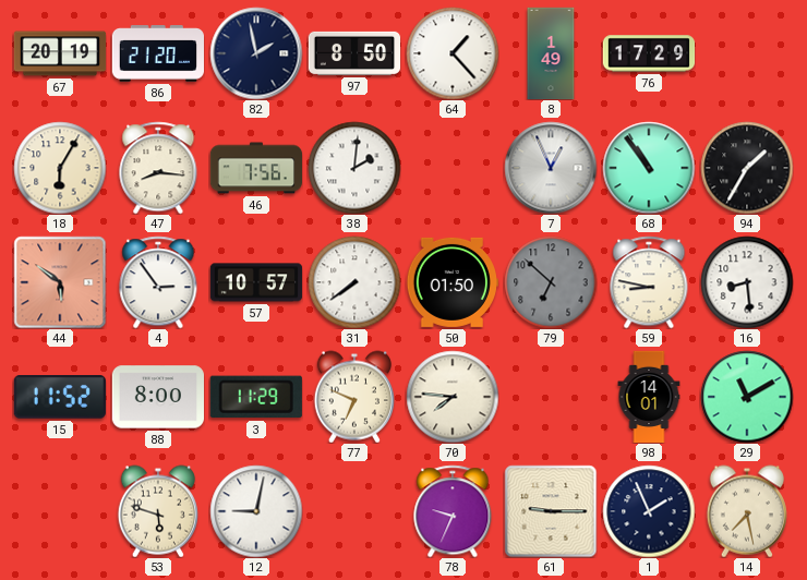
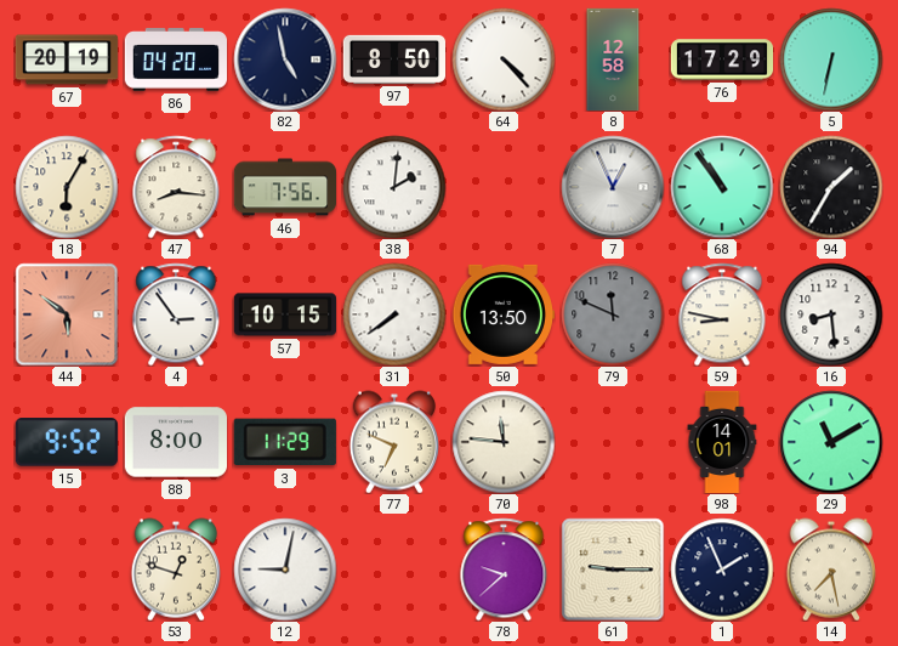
86: 21:20 -> 04:20
82: 1:58 -> 4:58
64: 1:23 -> 4:23
8: 1:49 -> 12:58
5: none -> 6:32
57: 10:57 -> 10:15
50: 01:50 -> 13:50
79: 6:52 -> 11:49
15: 11:52 -> 9:52
70: 7:46 -> 11:46
53: 5:48 -> 12:48
78: 9:34 -> 9:38
